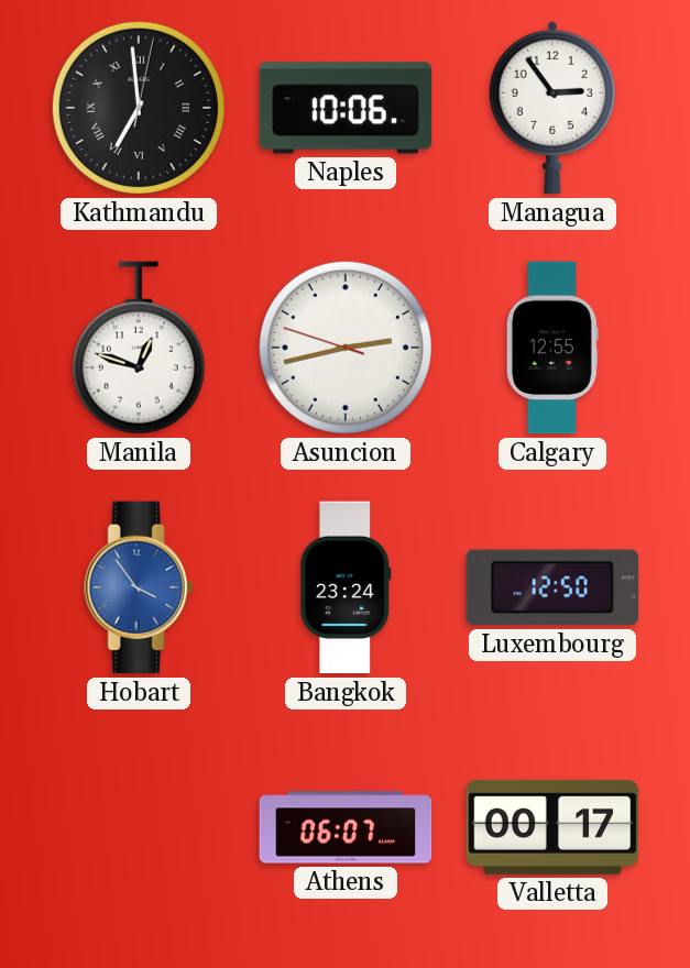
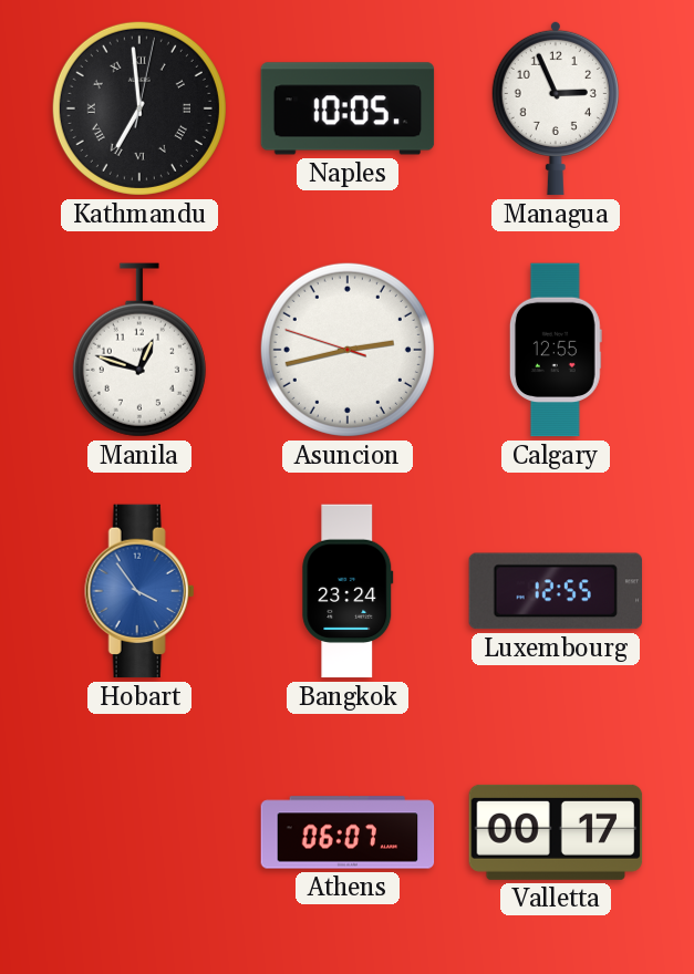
Naples: 10:06 -> 10:05
Managua: 2:54 -> 2:56
Luxembourg: 12:50 -> 12:55
